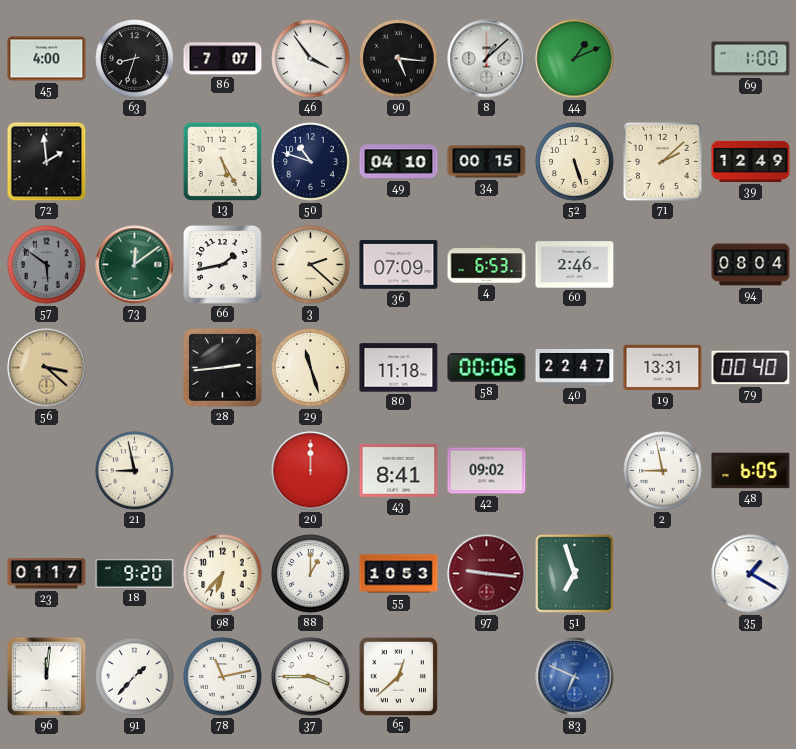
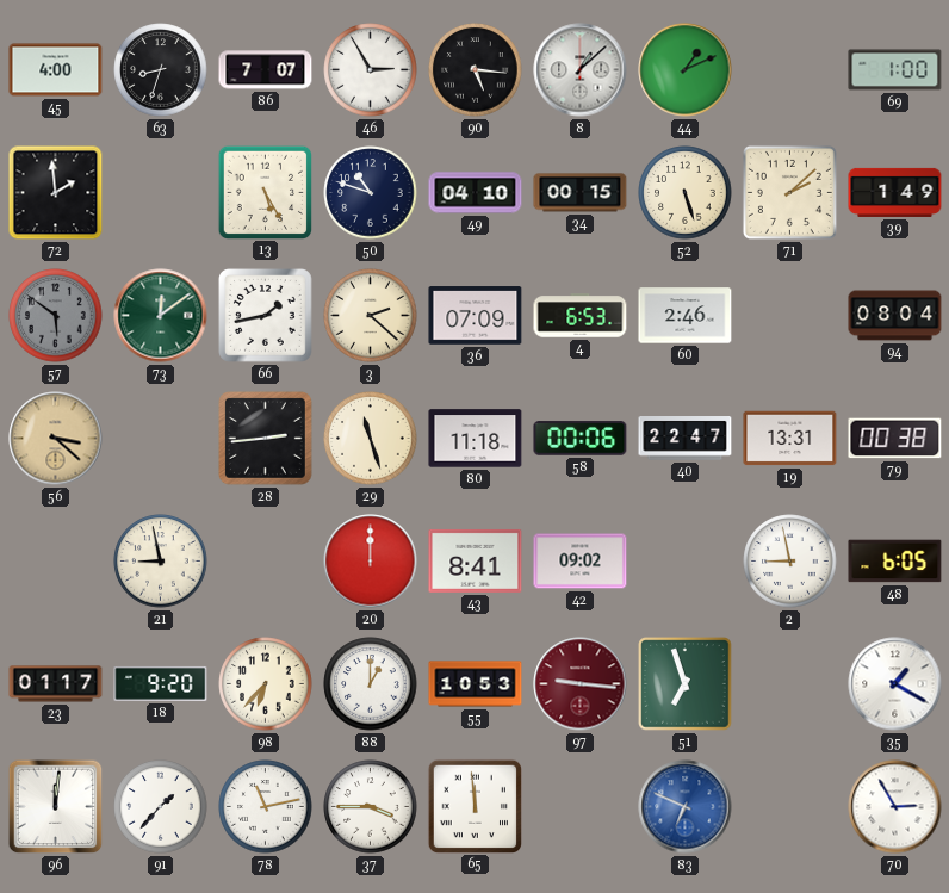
46: 3:54 -> 2:55
39: 12:49 -> 1:49
79: 00:40 -> 00:38
65: 12:38 -> 11:59
70: none -> 2:55
